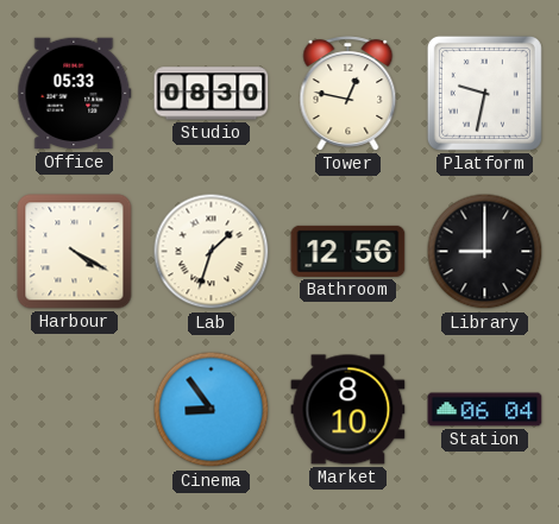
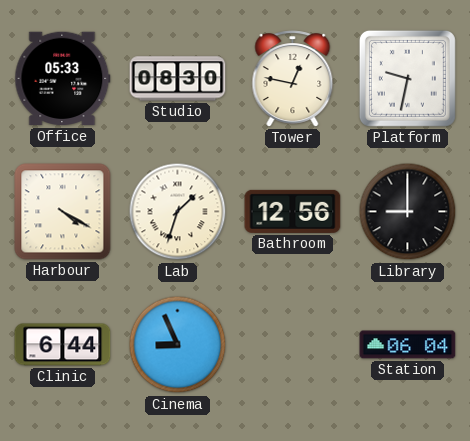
Clinic: none -> 6:44
Cinema: 8:54 -> 8:56
Market: 8:10 -> none
